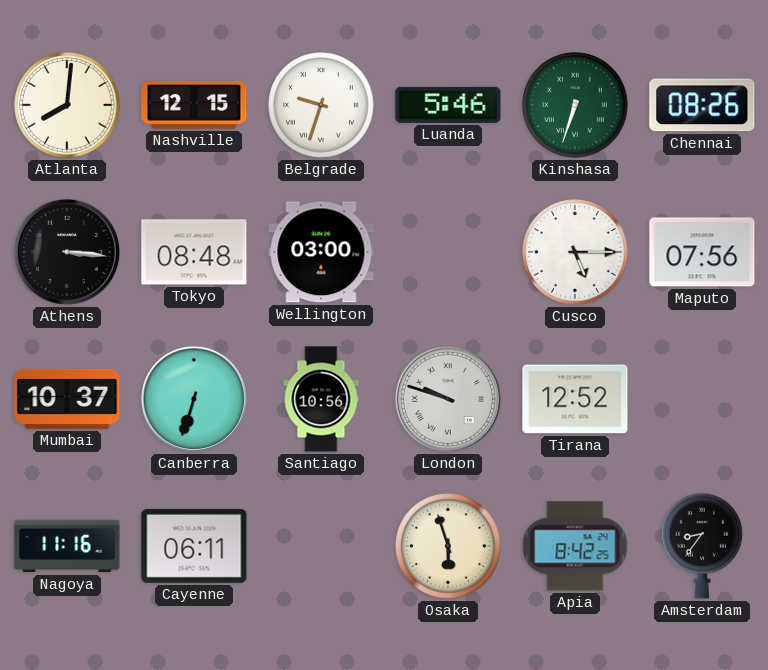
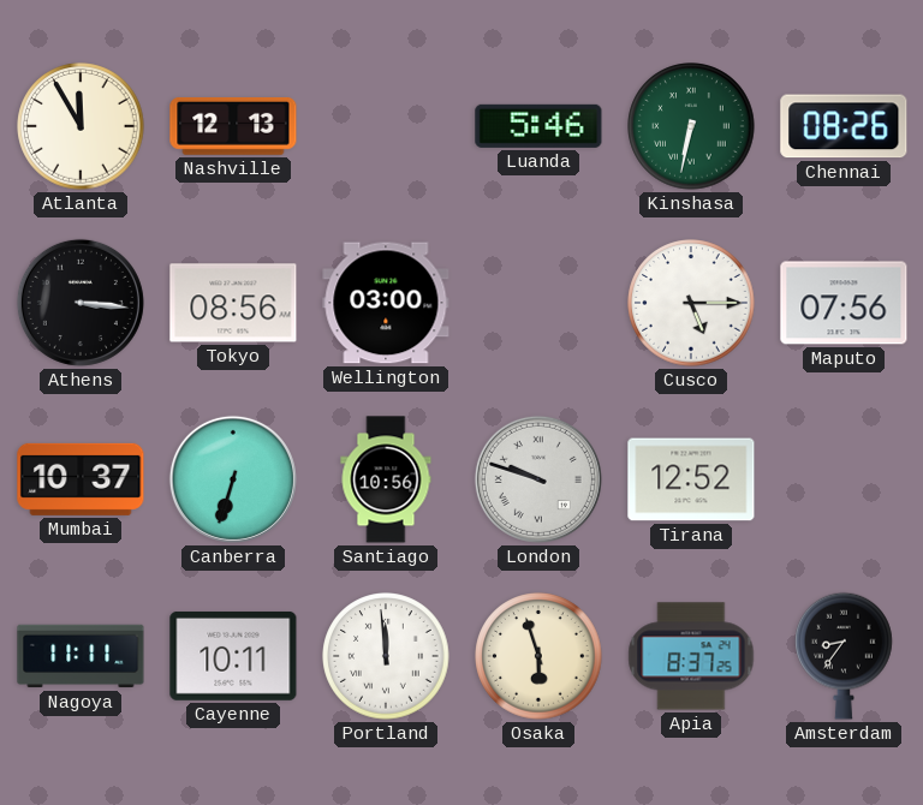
Atlanta: 8:01 -> 11:55
Nashville: 12:15 -> 12:13
Belgrade: 9:33 -> none
Kinshasa: 6:33 -> 6:32
Tokyo: 08:48 -> 08:56
Nagoya: 11:16 -> 11:11
Cayenne: 06:11 -> 10:11
Portland: none -> 11:59
Apia: 8:42 -> 8:37
